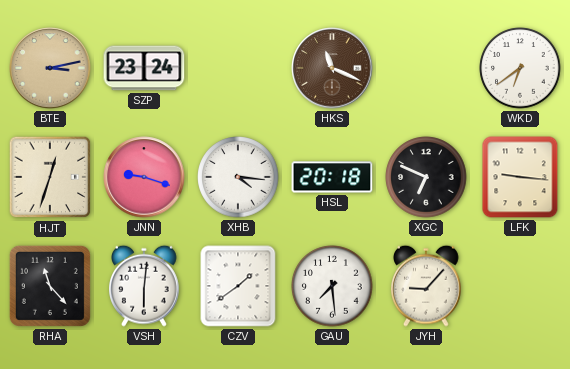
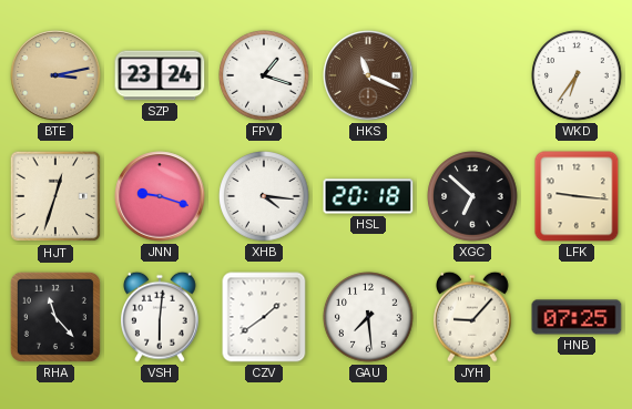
FPV: none -> 1:18
WKD: 6:39 -> 6:36
XGC: 6:49 -> 6:52
HNB: none -> 07:25
